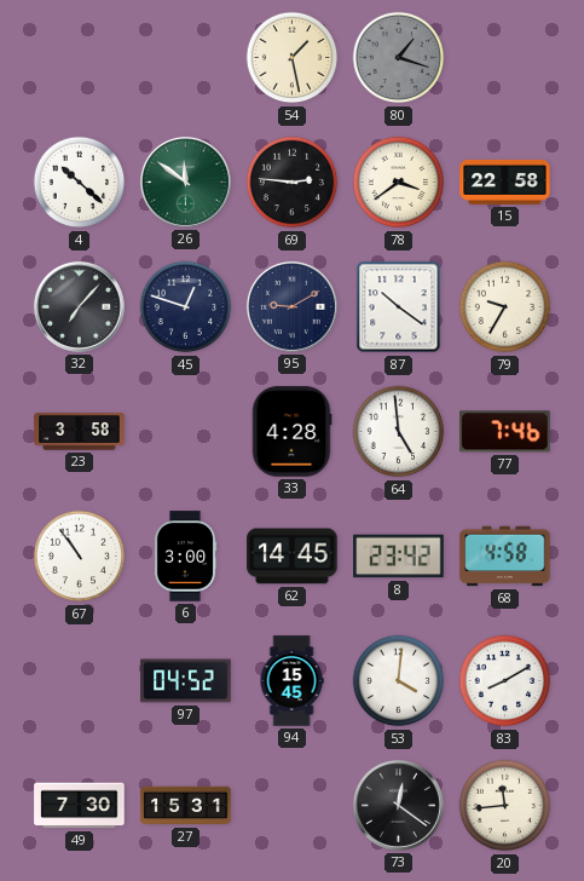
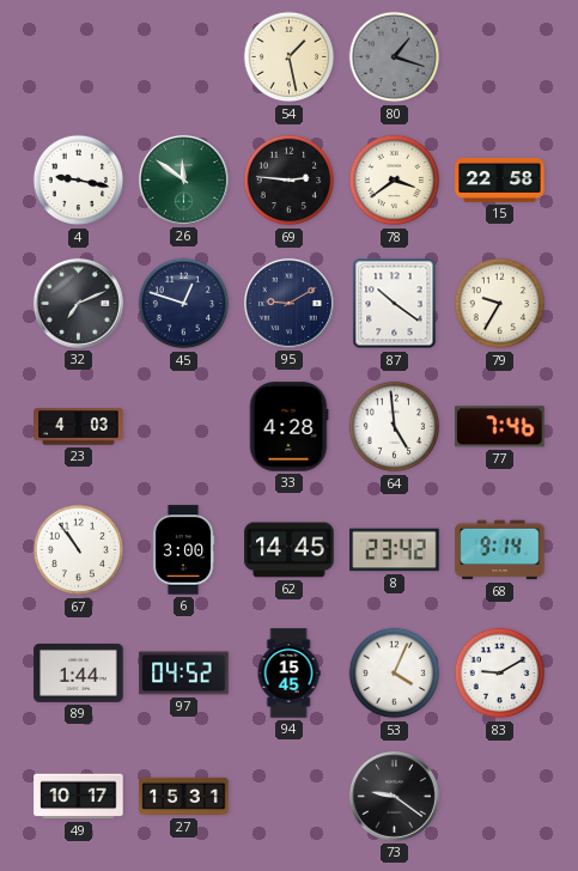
4: 10:22 -> 9:17
32: 7:07 -> 7:11
23: 3:58 -> 4:03
68: 4:58 -> 9:14
89: none -> 1:44
53: 4:01 -> 4:04
83: 8:10 -> 9:10
49: 7:30 -> 10:17
73: 12:21 -> 9:21
20: 11:44 -> none
